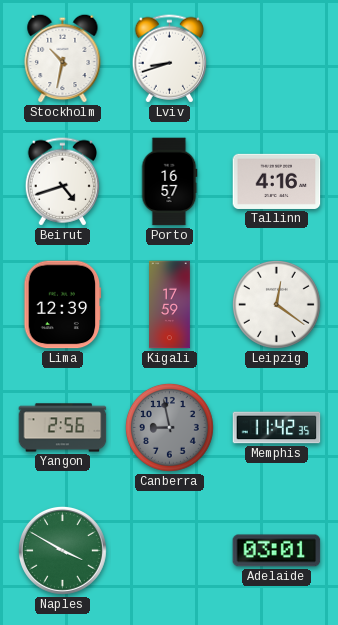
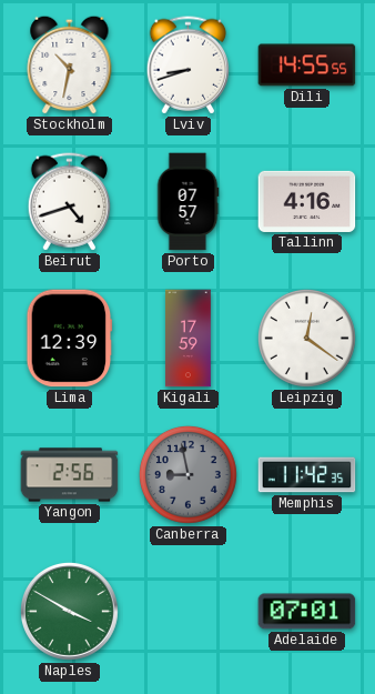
Dili: none -> 14:55
Porto: 16:57 -> 07:57
Adelaide: 03:01 -> 07:01
